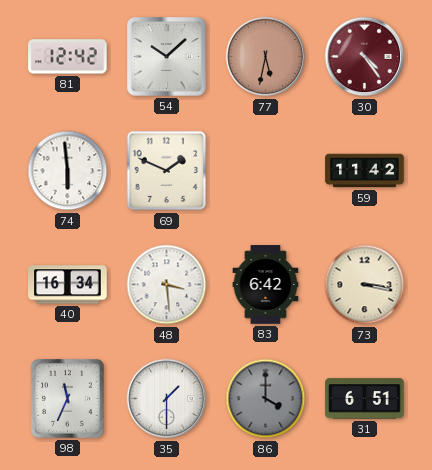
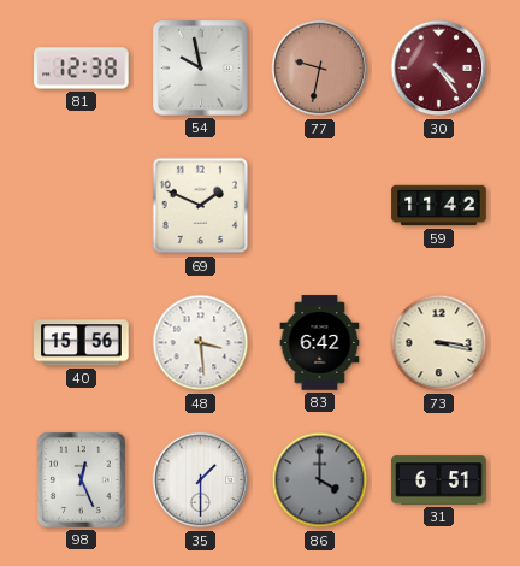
81: 12:42 -> 12:38
54: 10:08 -> 9:58
77: 5:32 -> 9:32
74: 5:59 -> none
40: 16:34 -> 15:56
98: 11:34 -> 12:26
